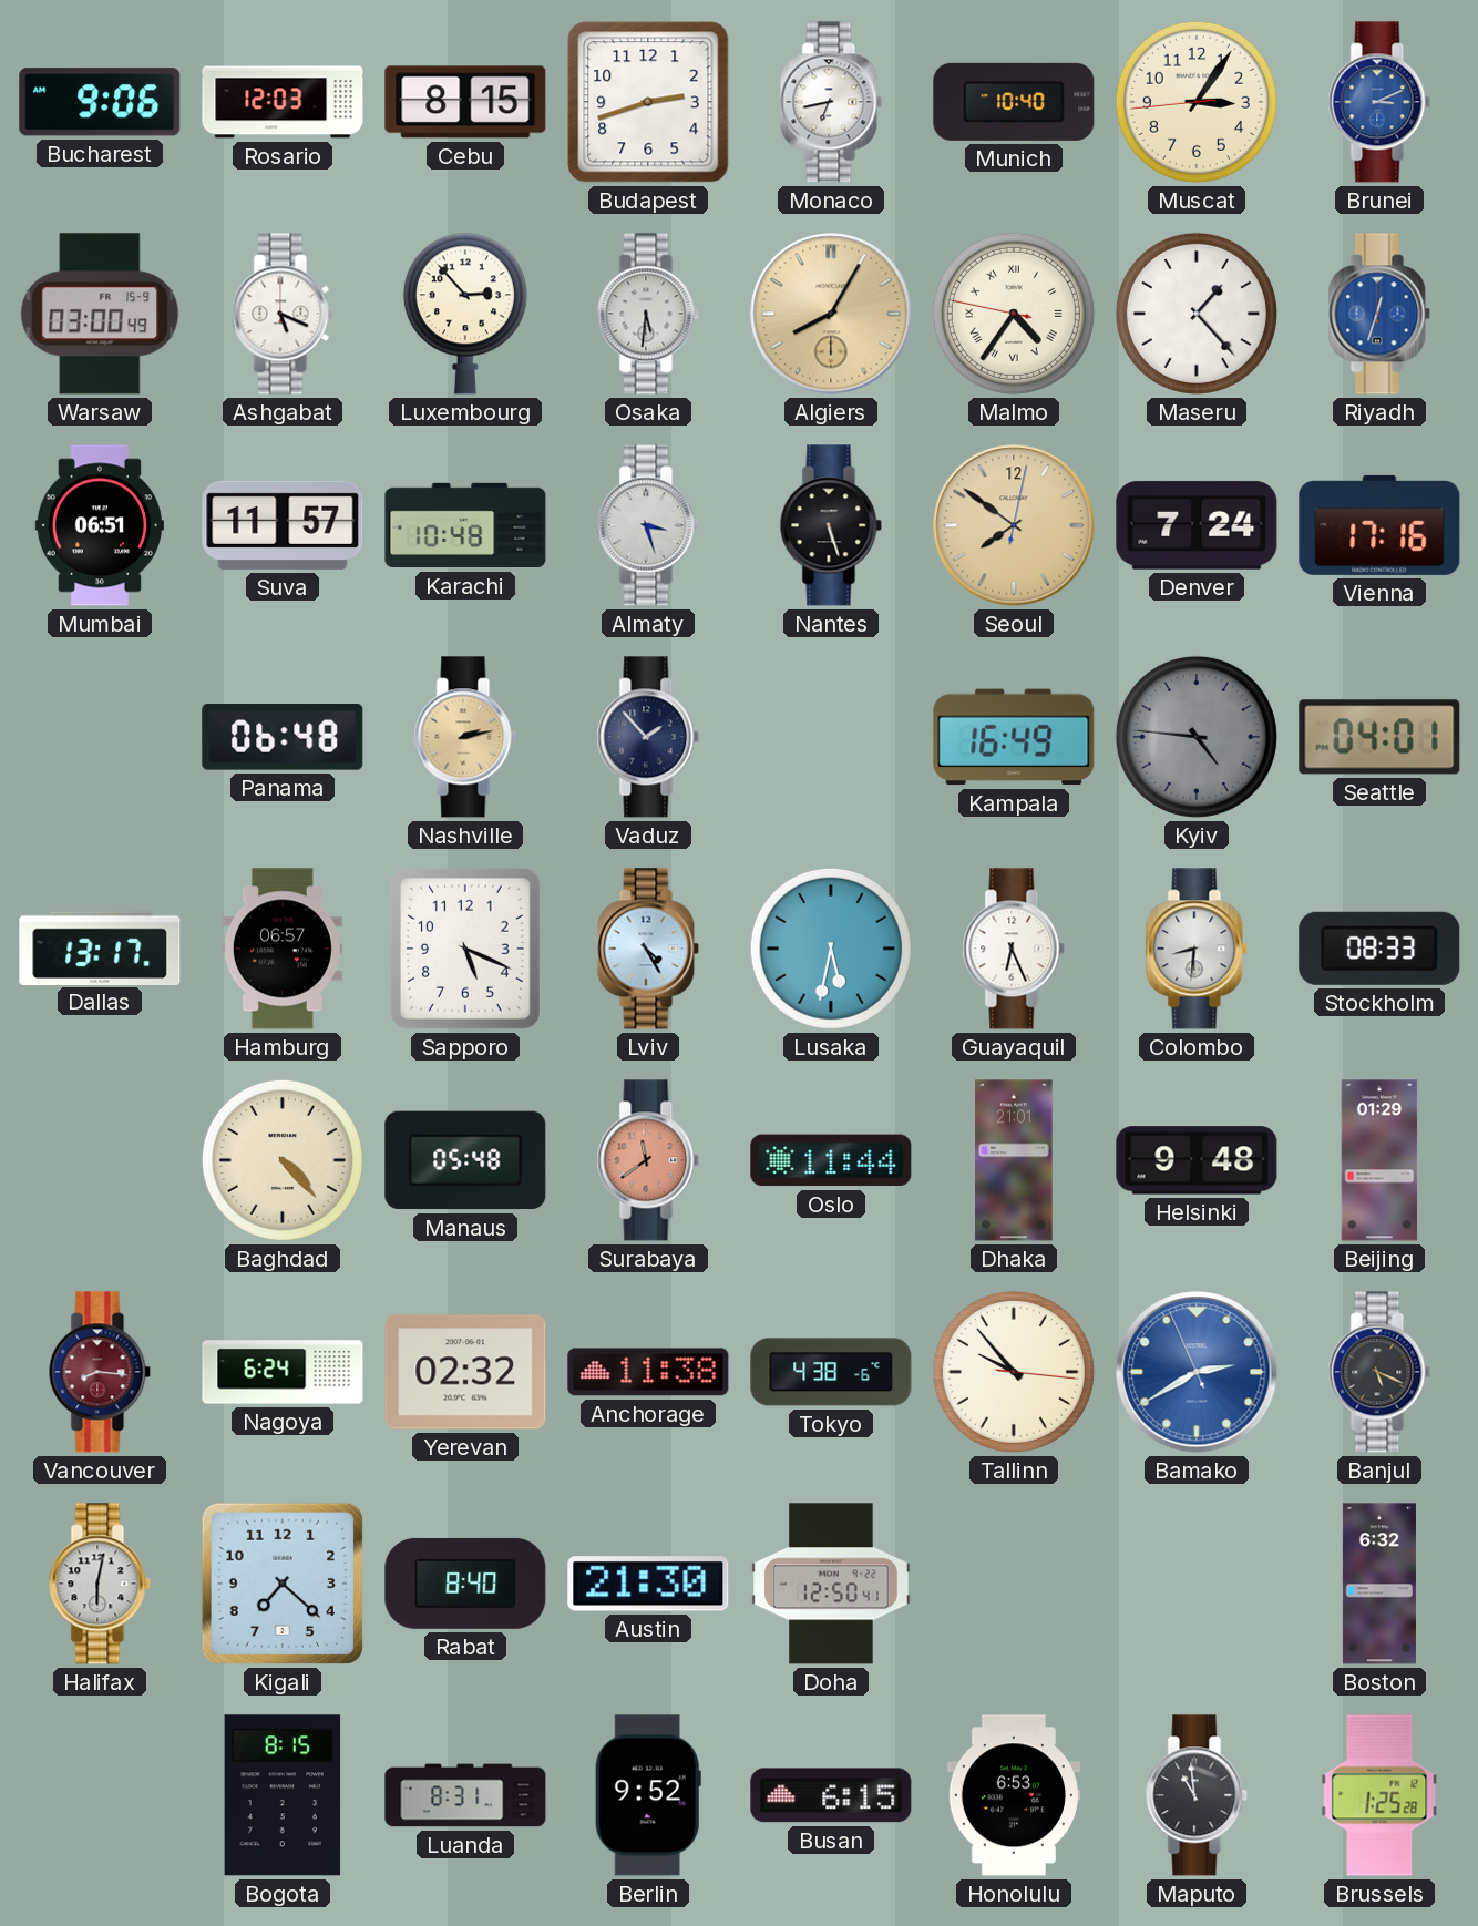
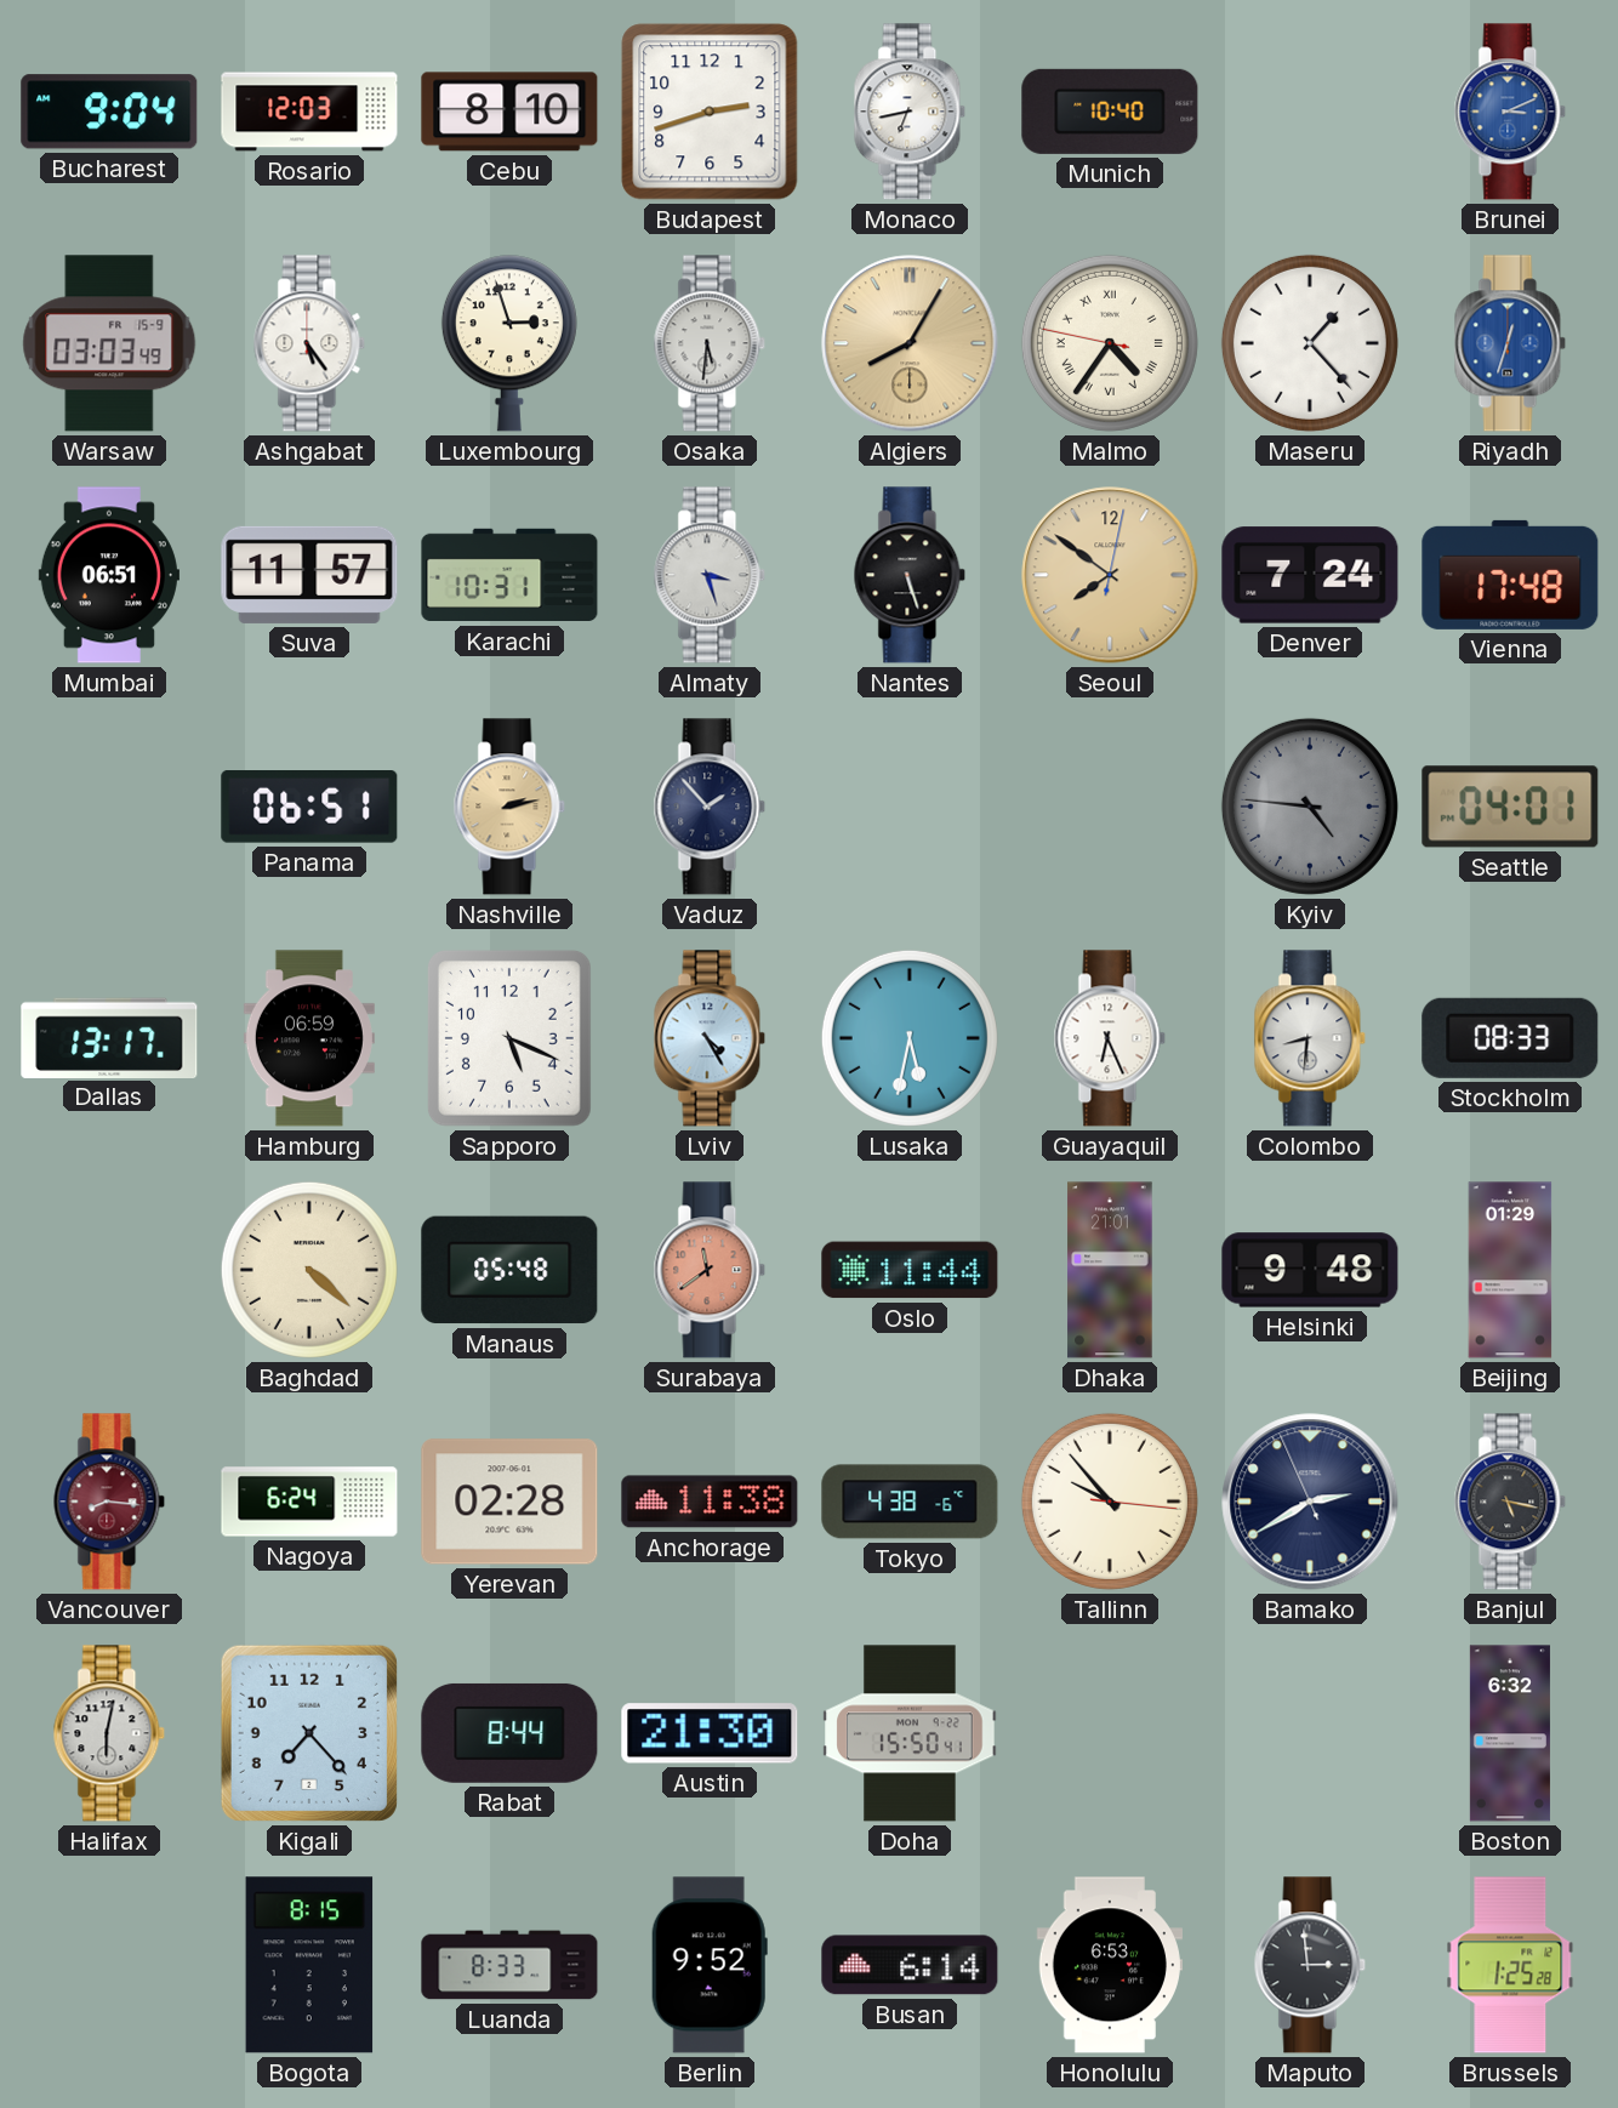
Bucharest: 9:06 -> 9:04
Cebu: 8:15 -> 8:10
Muscat: 3:05 -> none
Warsaw: 03:00 -> 03:03
Ashgabat: 5:19 -> 5:24
Luxembourg: 2:53 -> 2:57
Karachi: 10:48 -> 10:31
Vienna: 17:16 -> 17:48
Panama: 06:48 -> 06:51
Kampala: 16:49 -> none
Hamburg: 06:57 -> 06:59
Baghdad: 4:23 -> 4:22
Yerevan: 02:32 -> 02:28
Bamako dial: blue -> navy
Banjul: 5:19 -> 5:17
Kigali: 7:22 -> 7:23
Rabat: 8:40 -> 8:44
Doha: 12:50 -> 15:50
Luanda: 8:31 -> 8:33
Busan: 6:15 -> 6:14
Maputo: 10:59 -> 2:59
